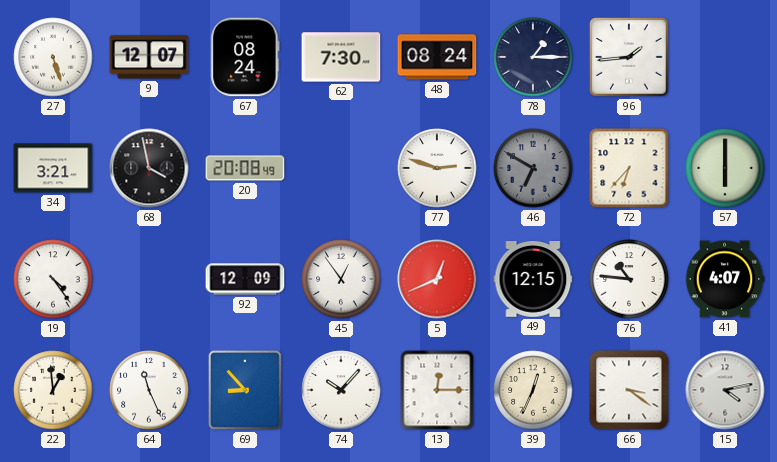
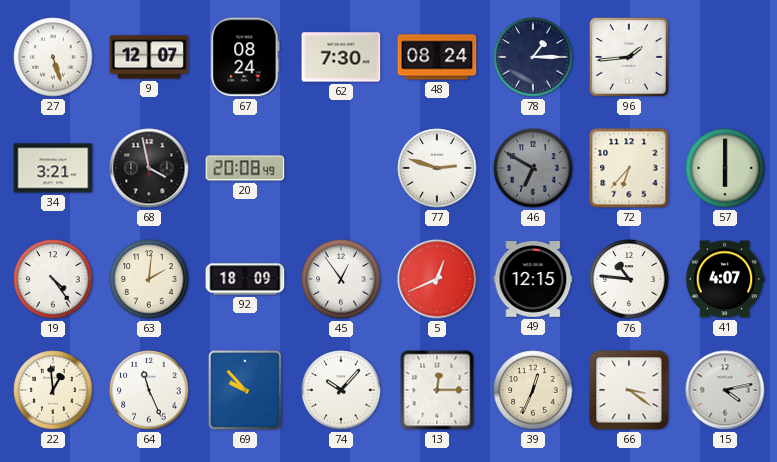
63: none -> 2:01
92: 12:09 -> 18:09
69: 8:53 -> 9:53
